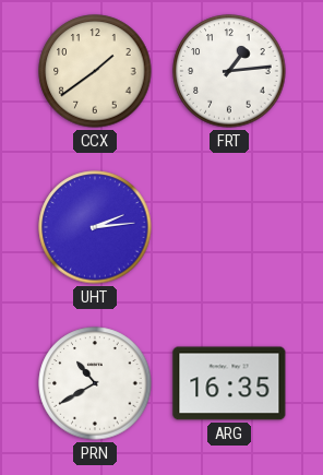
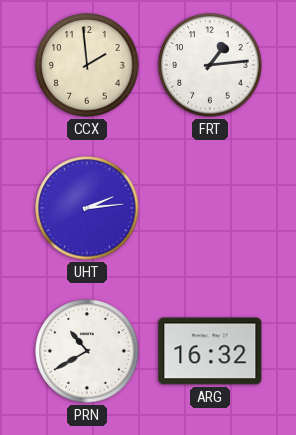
CCX: 1:39 -> 1:59
ARG: 16:35 -> 16:32
